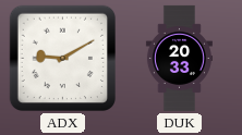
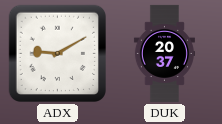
DUK: 20:33 -> 20:37
